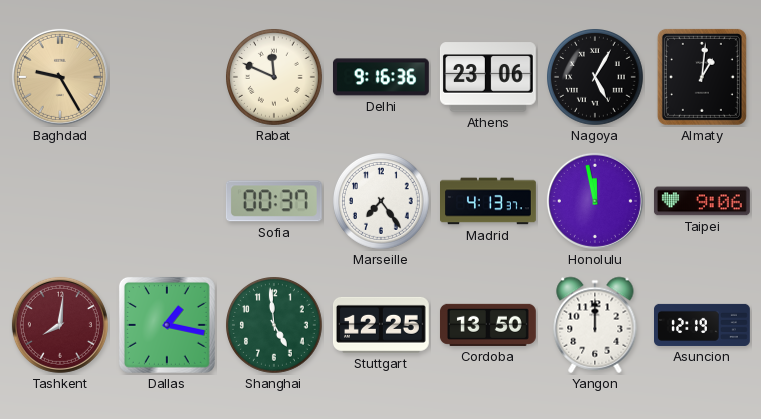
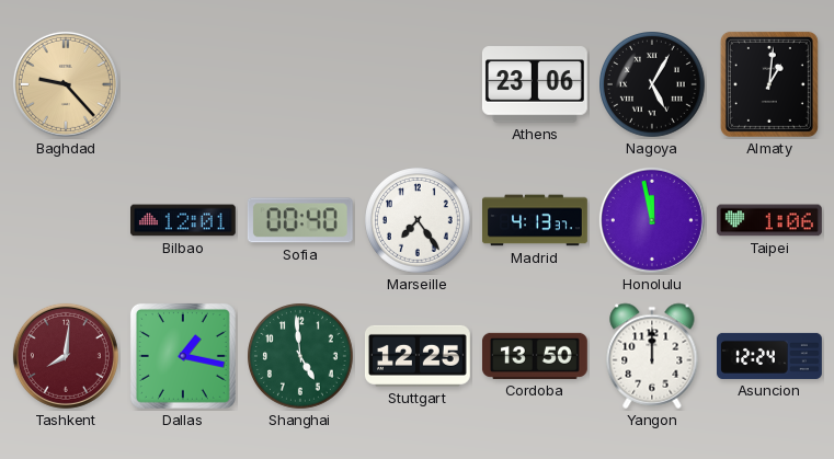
Baghdad: 9:25 -> 9:23
Rabat: 11:49 -> none
Delhi: 9:16 -> none
Bilbao: none -> 12:01
Sofia: 00:37 -> 00:40
Taipei: 9:06 -> 1:06
Asuncion: 12:19 -> 12:24
